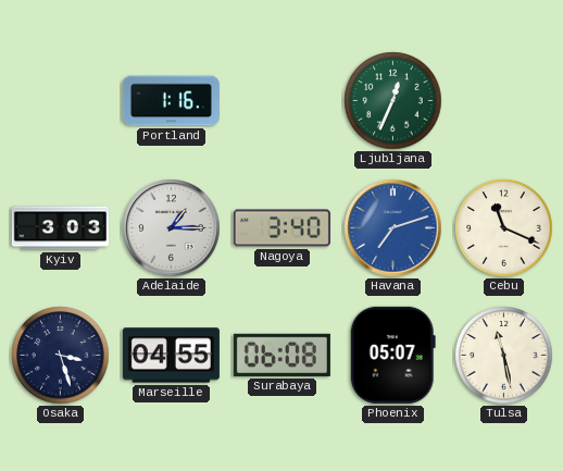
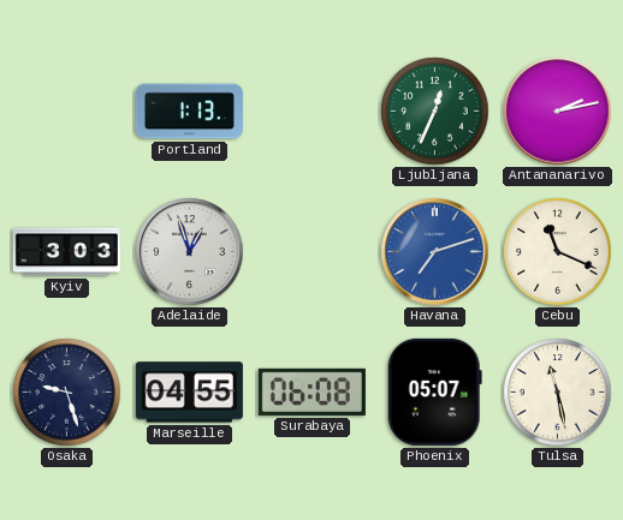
Portland: 1:16 -> 1:13
Antananarivo: none -> 2:13
Adelaide: 1:15 -> 12:57
Nagoya: 3:40 -> none
Osaka: 3:27 -> 9:27
